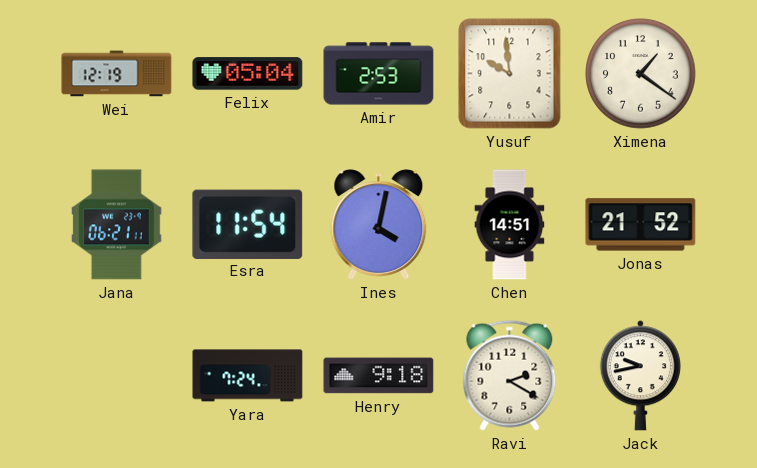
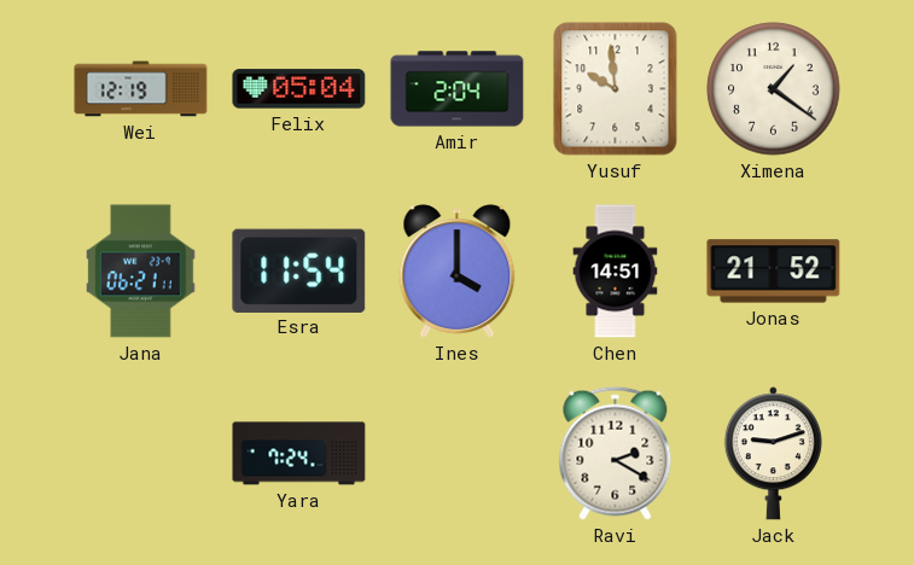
Amir: 2:53 -> 2:04
Ines: 4:02 -> 4:00
Henry: 9:18 -> none
Jack: 9:43 -> 9:12
